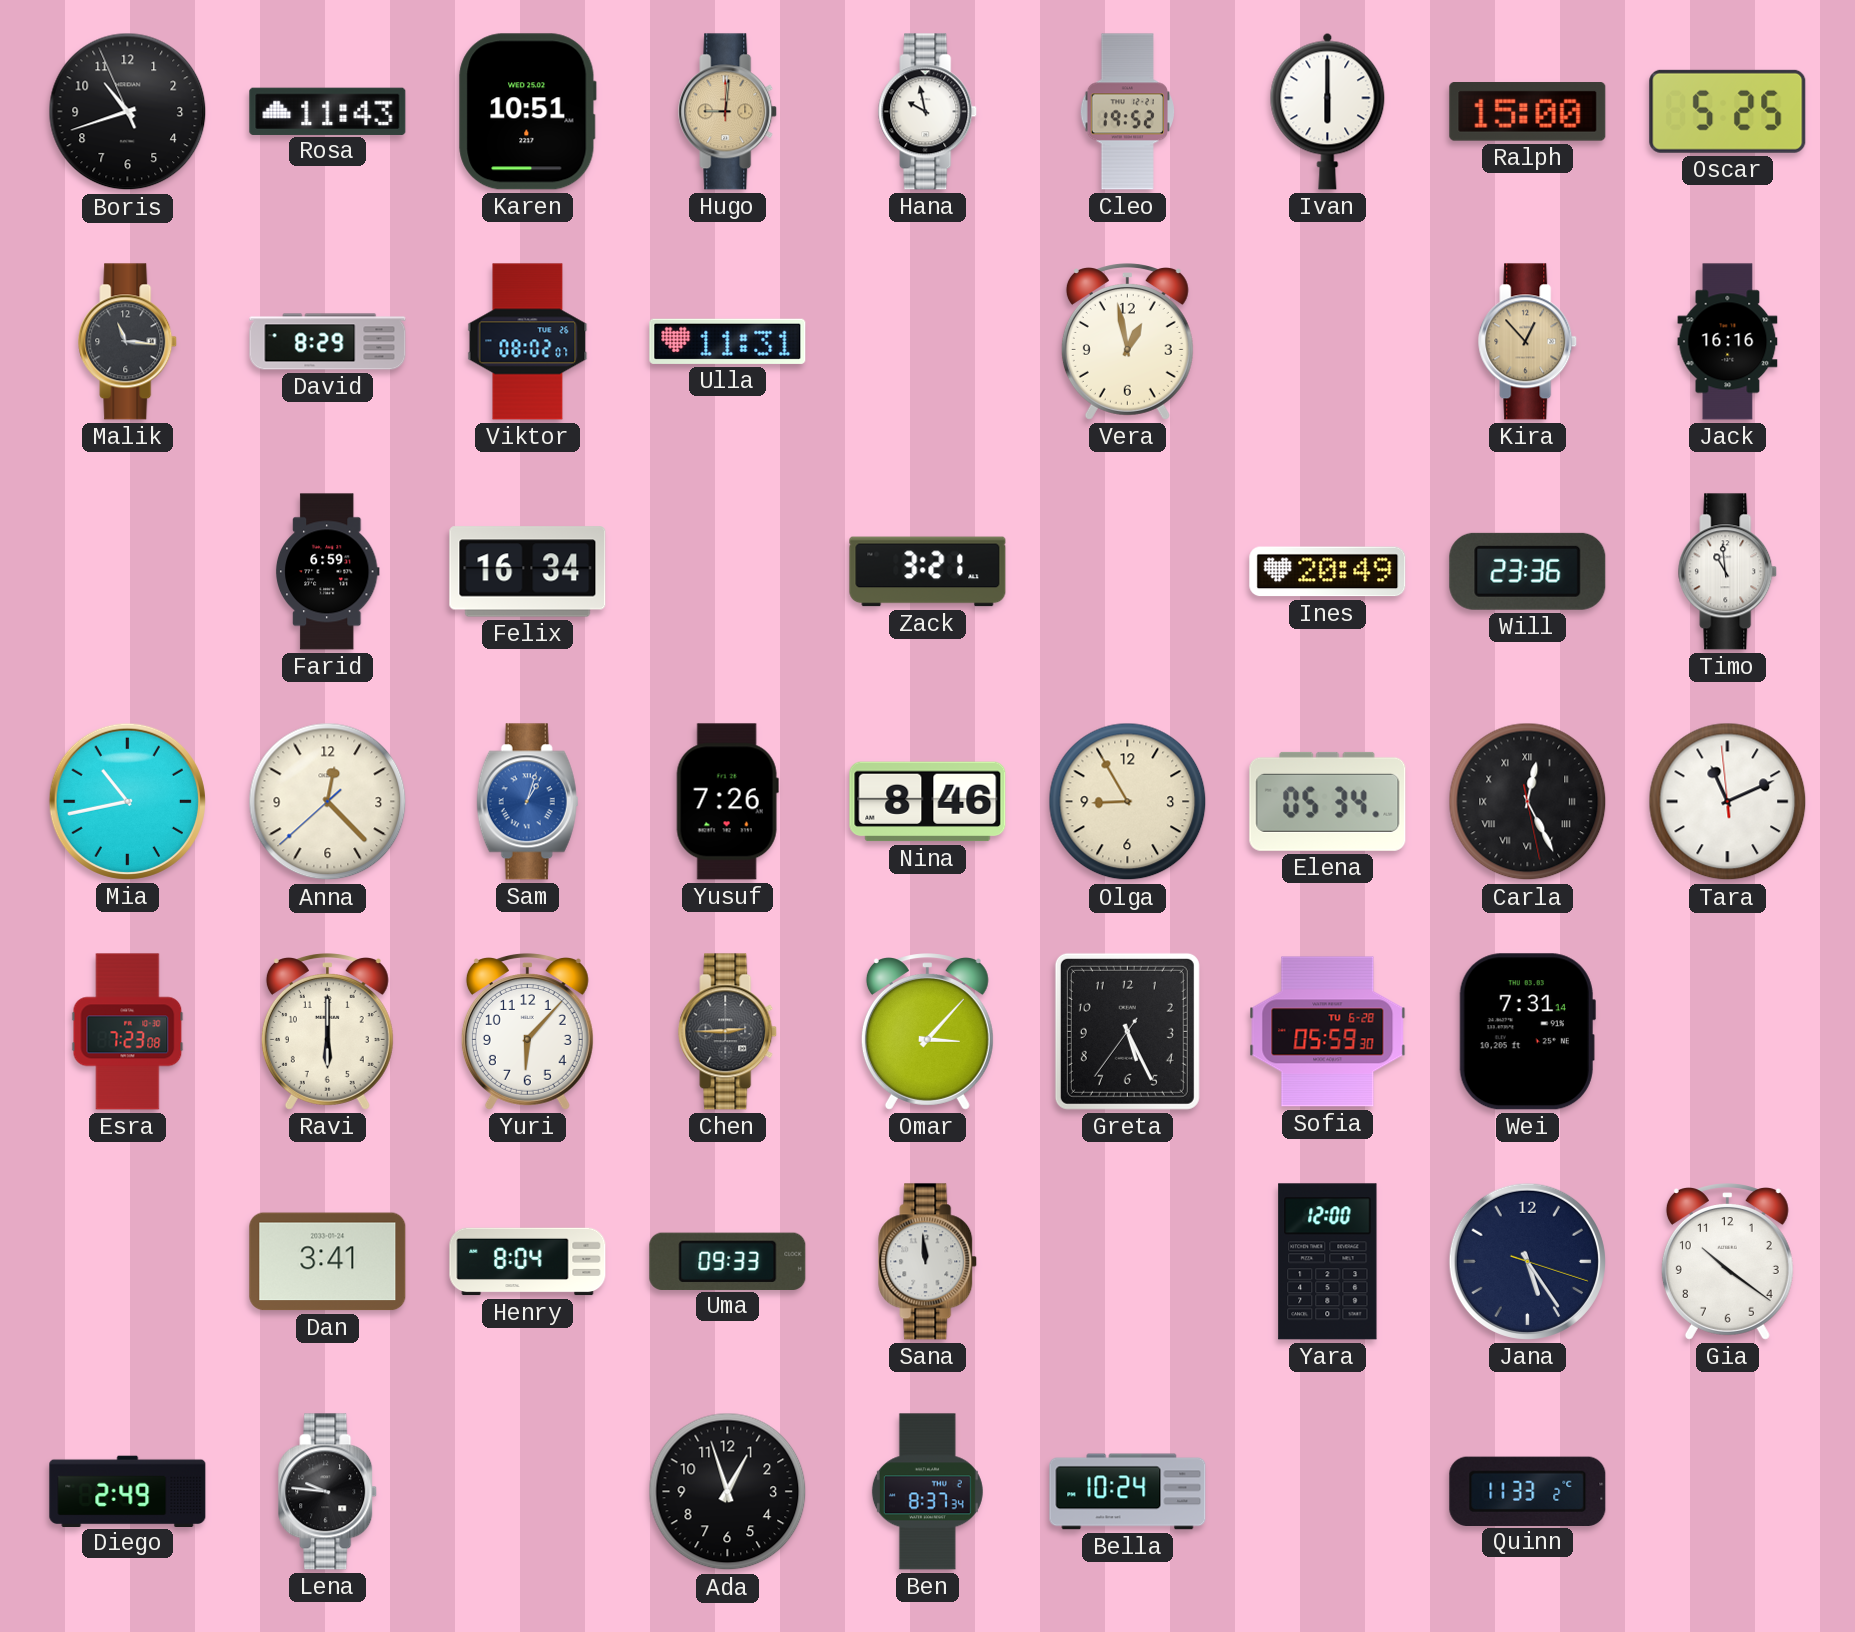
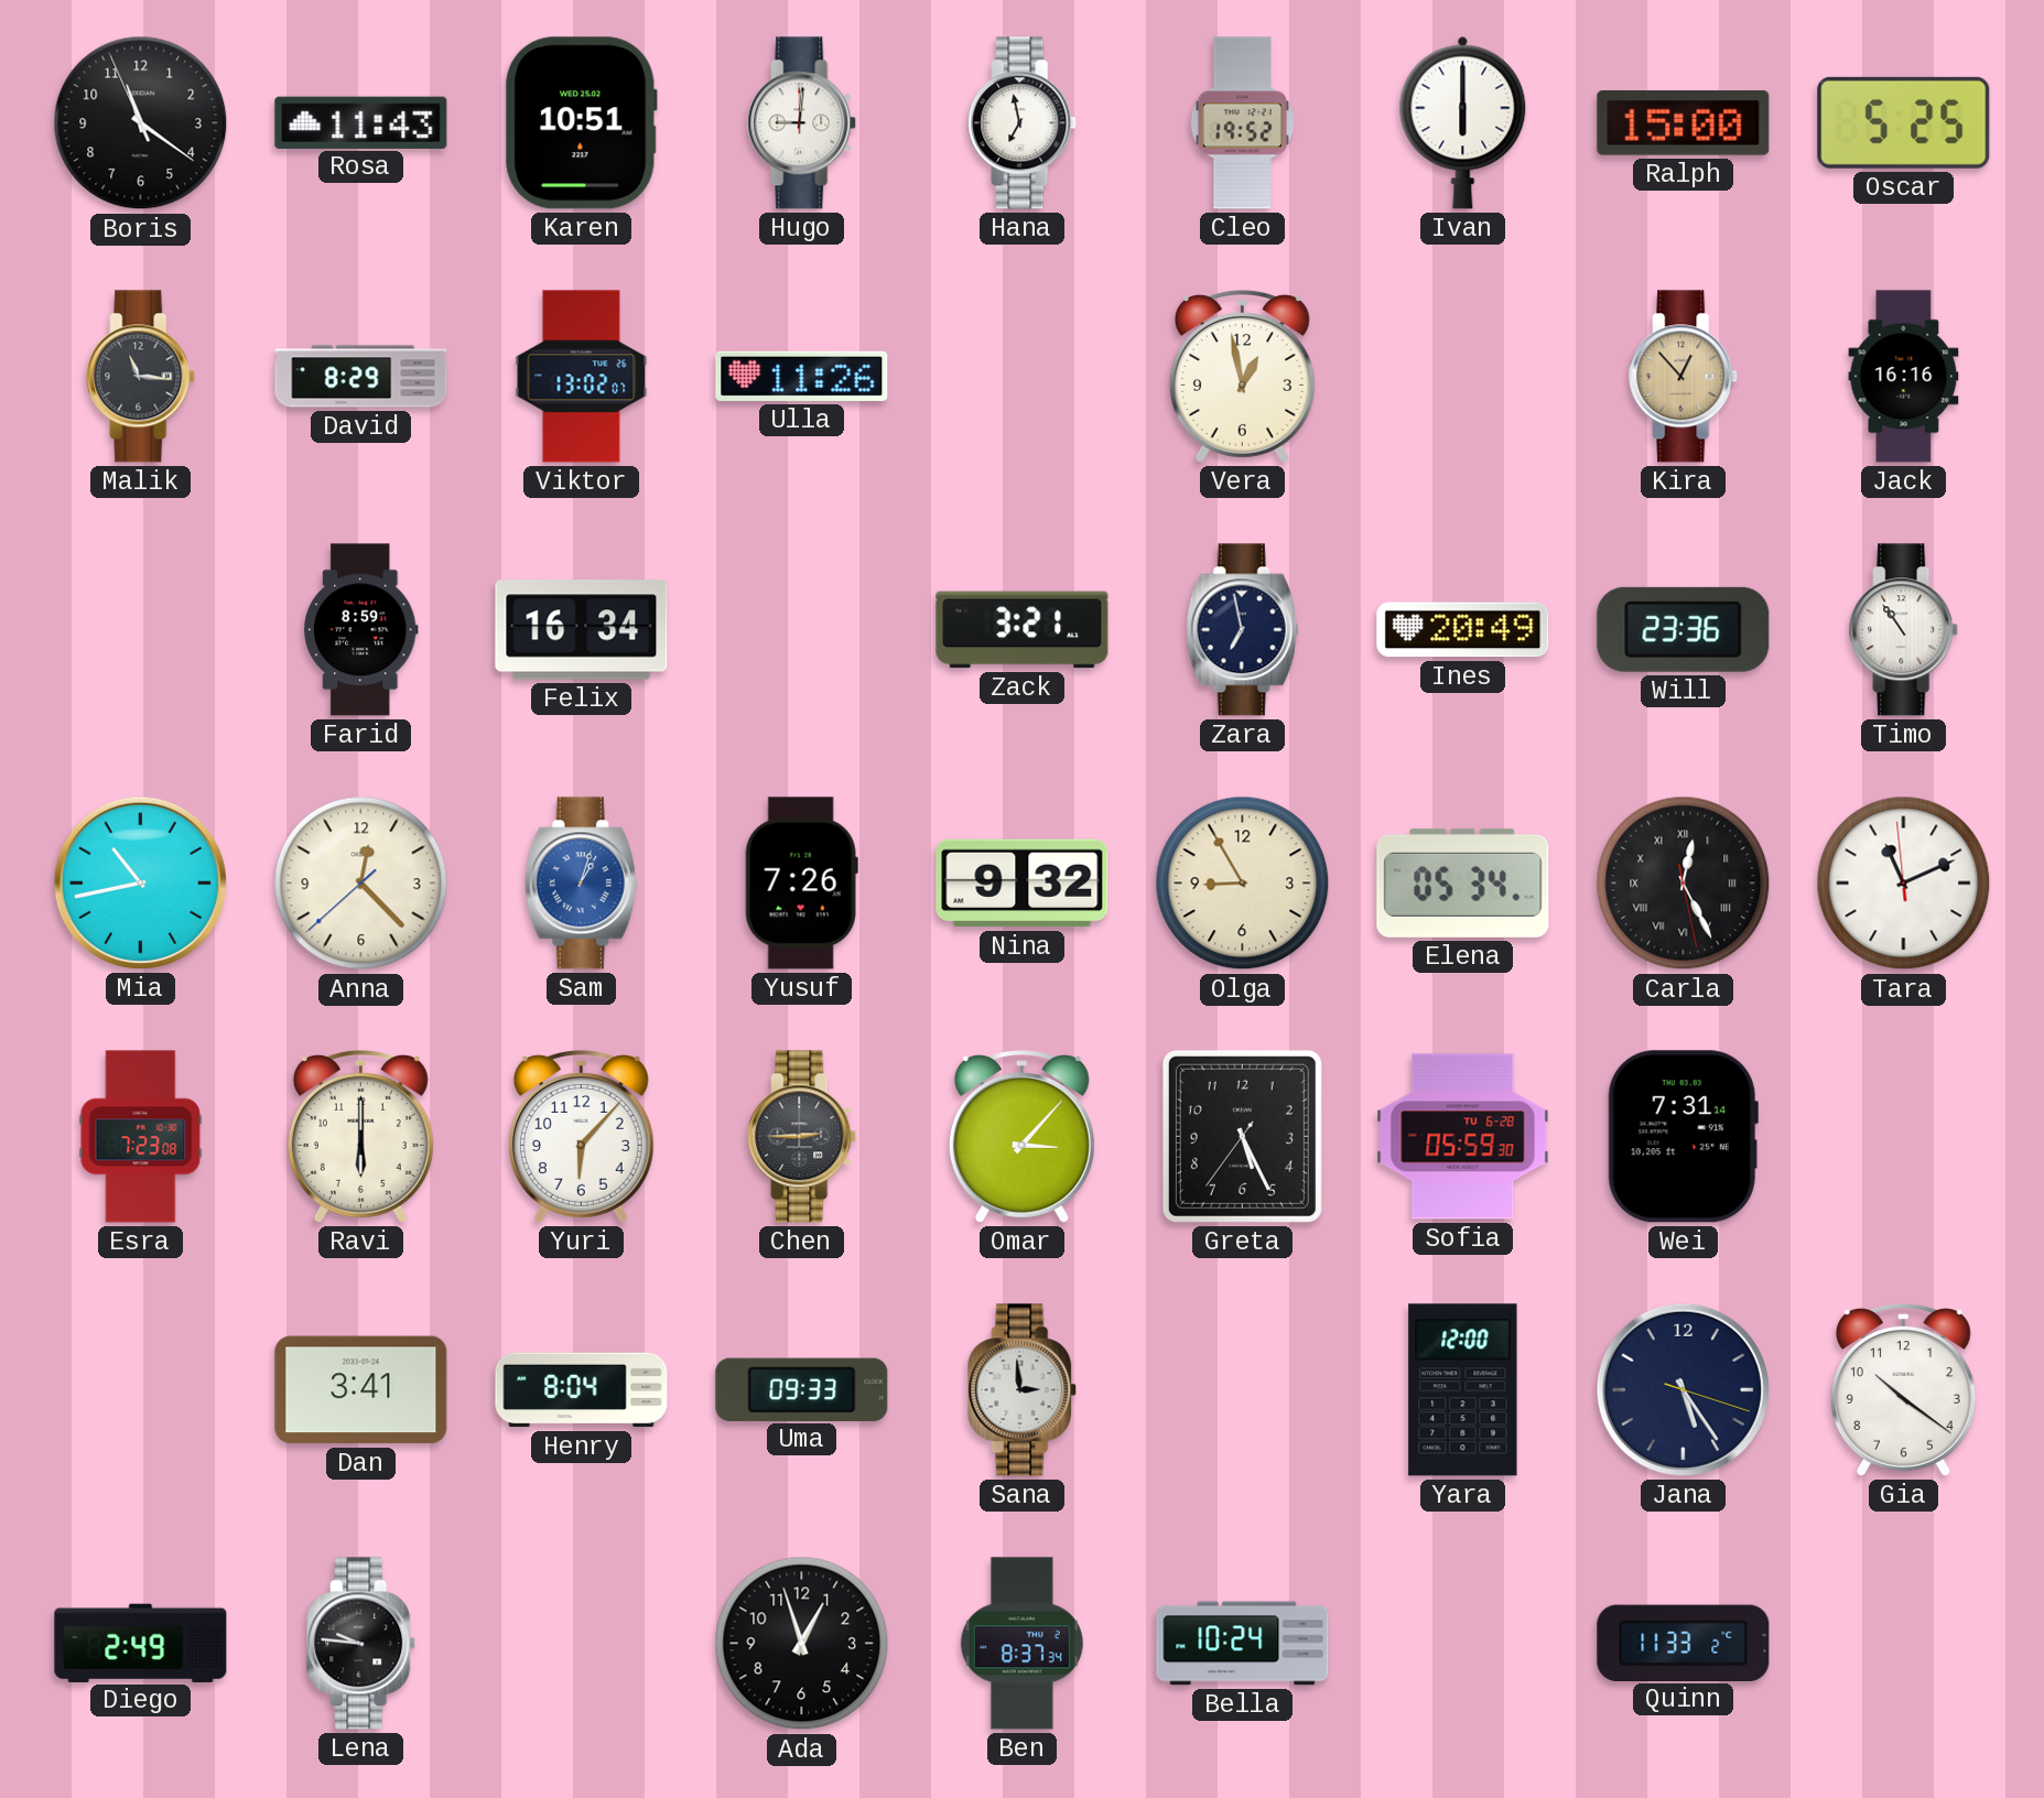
Boris: 10:41 -> 11:20
Hugo dial: champagne -> white
Hana: 9:58 -> 6:58
Viktor: 08:02 -> 13:02
Ulla: 11:31 -> 11:26
Farid: 6:59 -> 8:59
Zara: none -> 6:58
Timo: 10:59 -> 10:54
Nina: 8:46 -> 9:32
Sana: 11:59 -> 2:59
